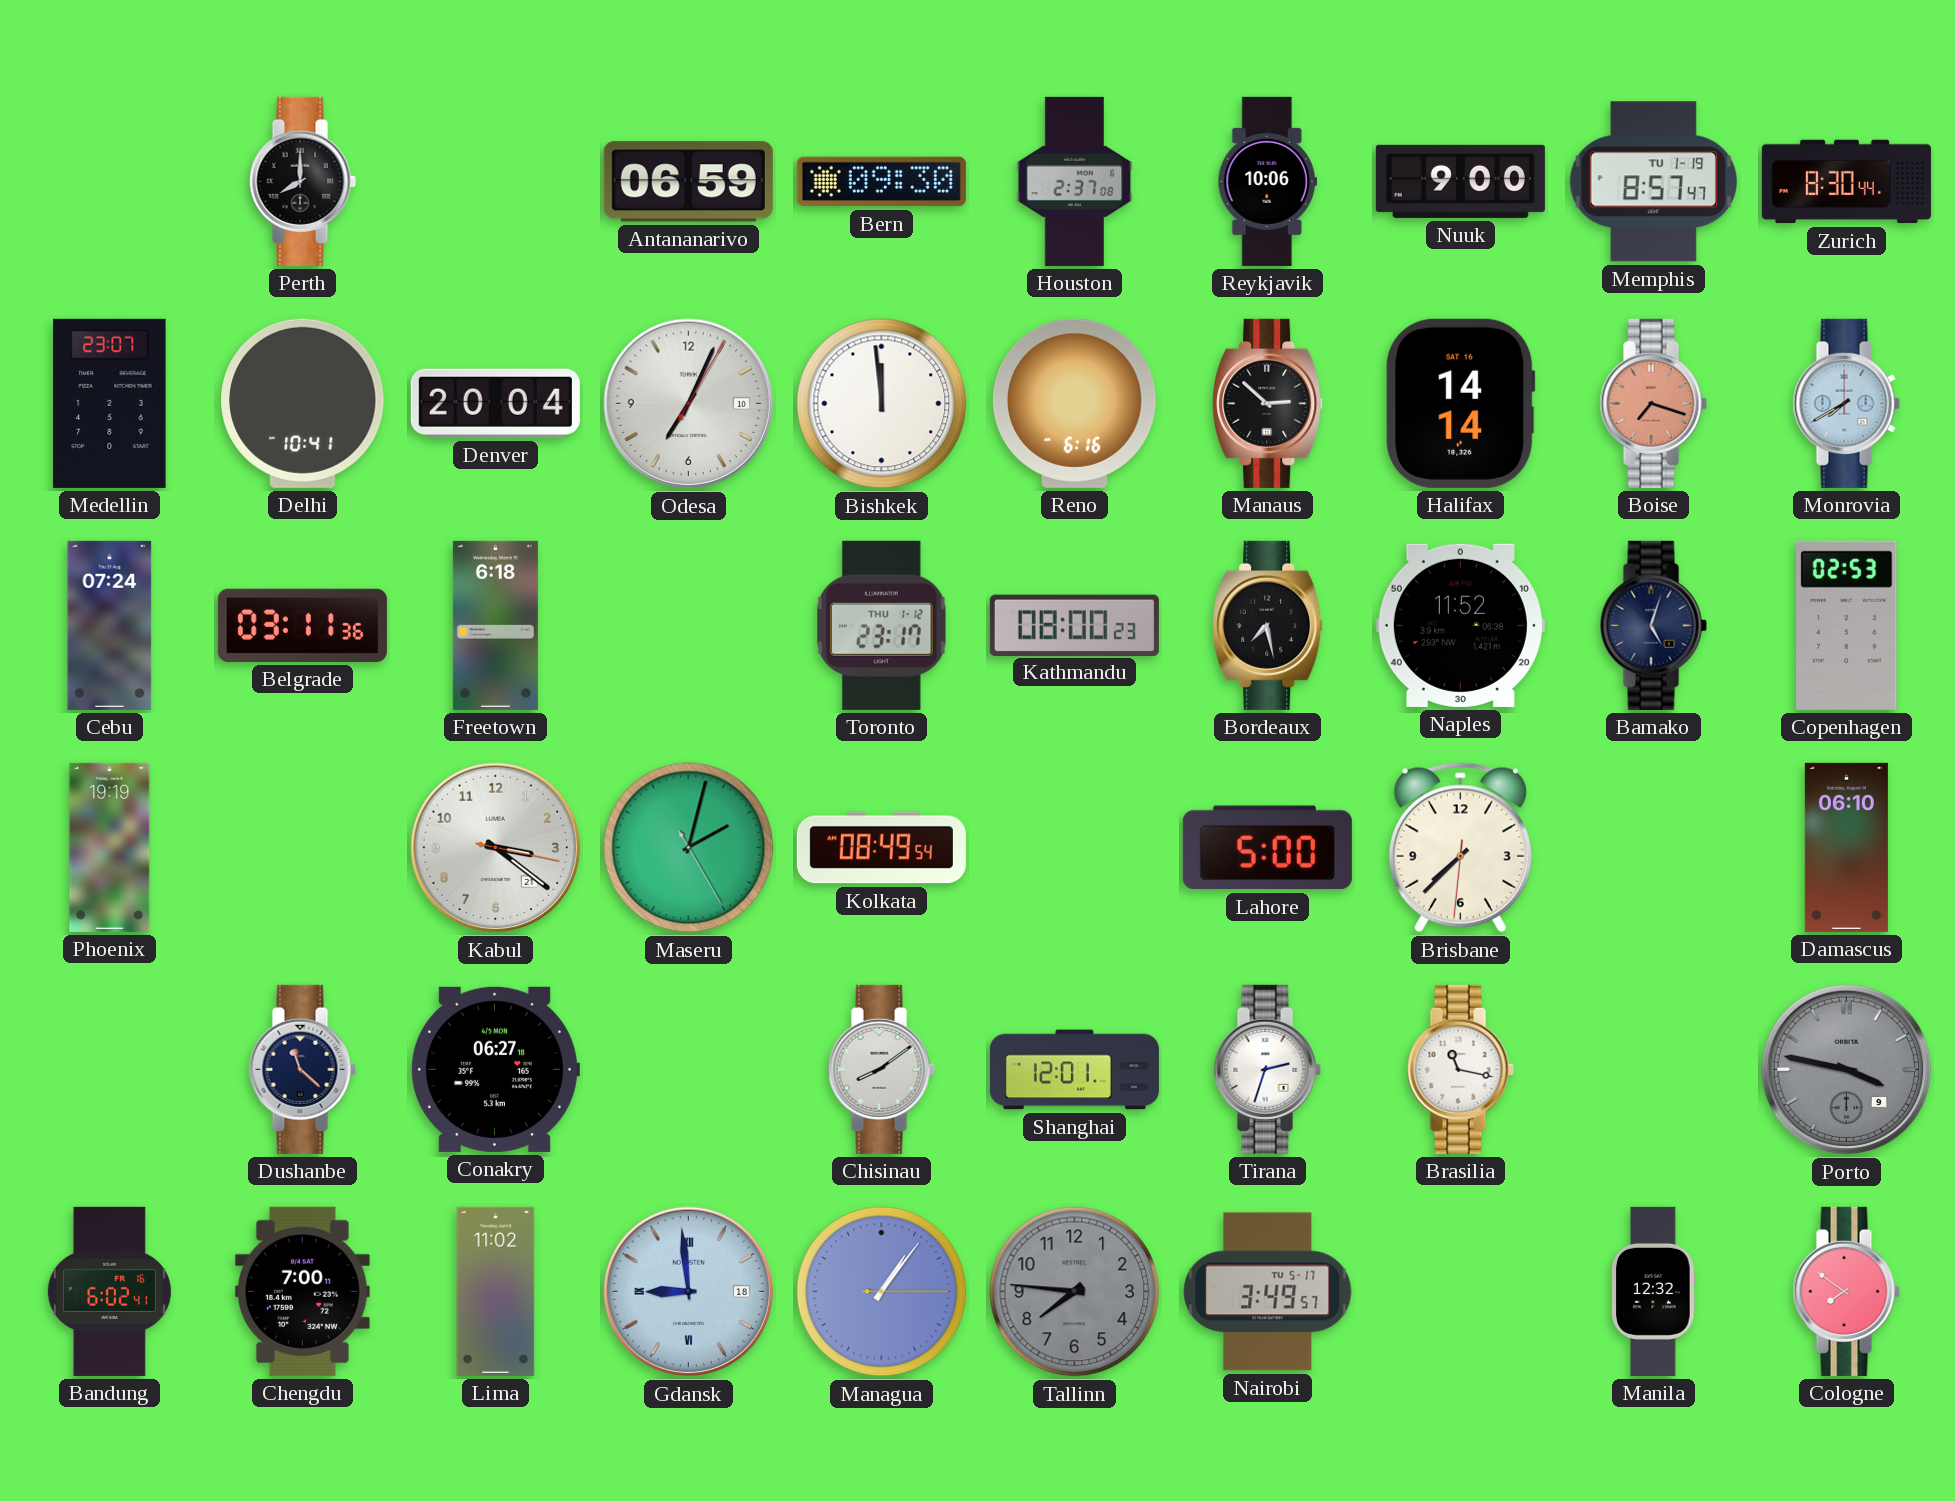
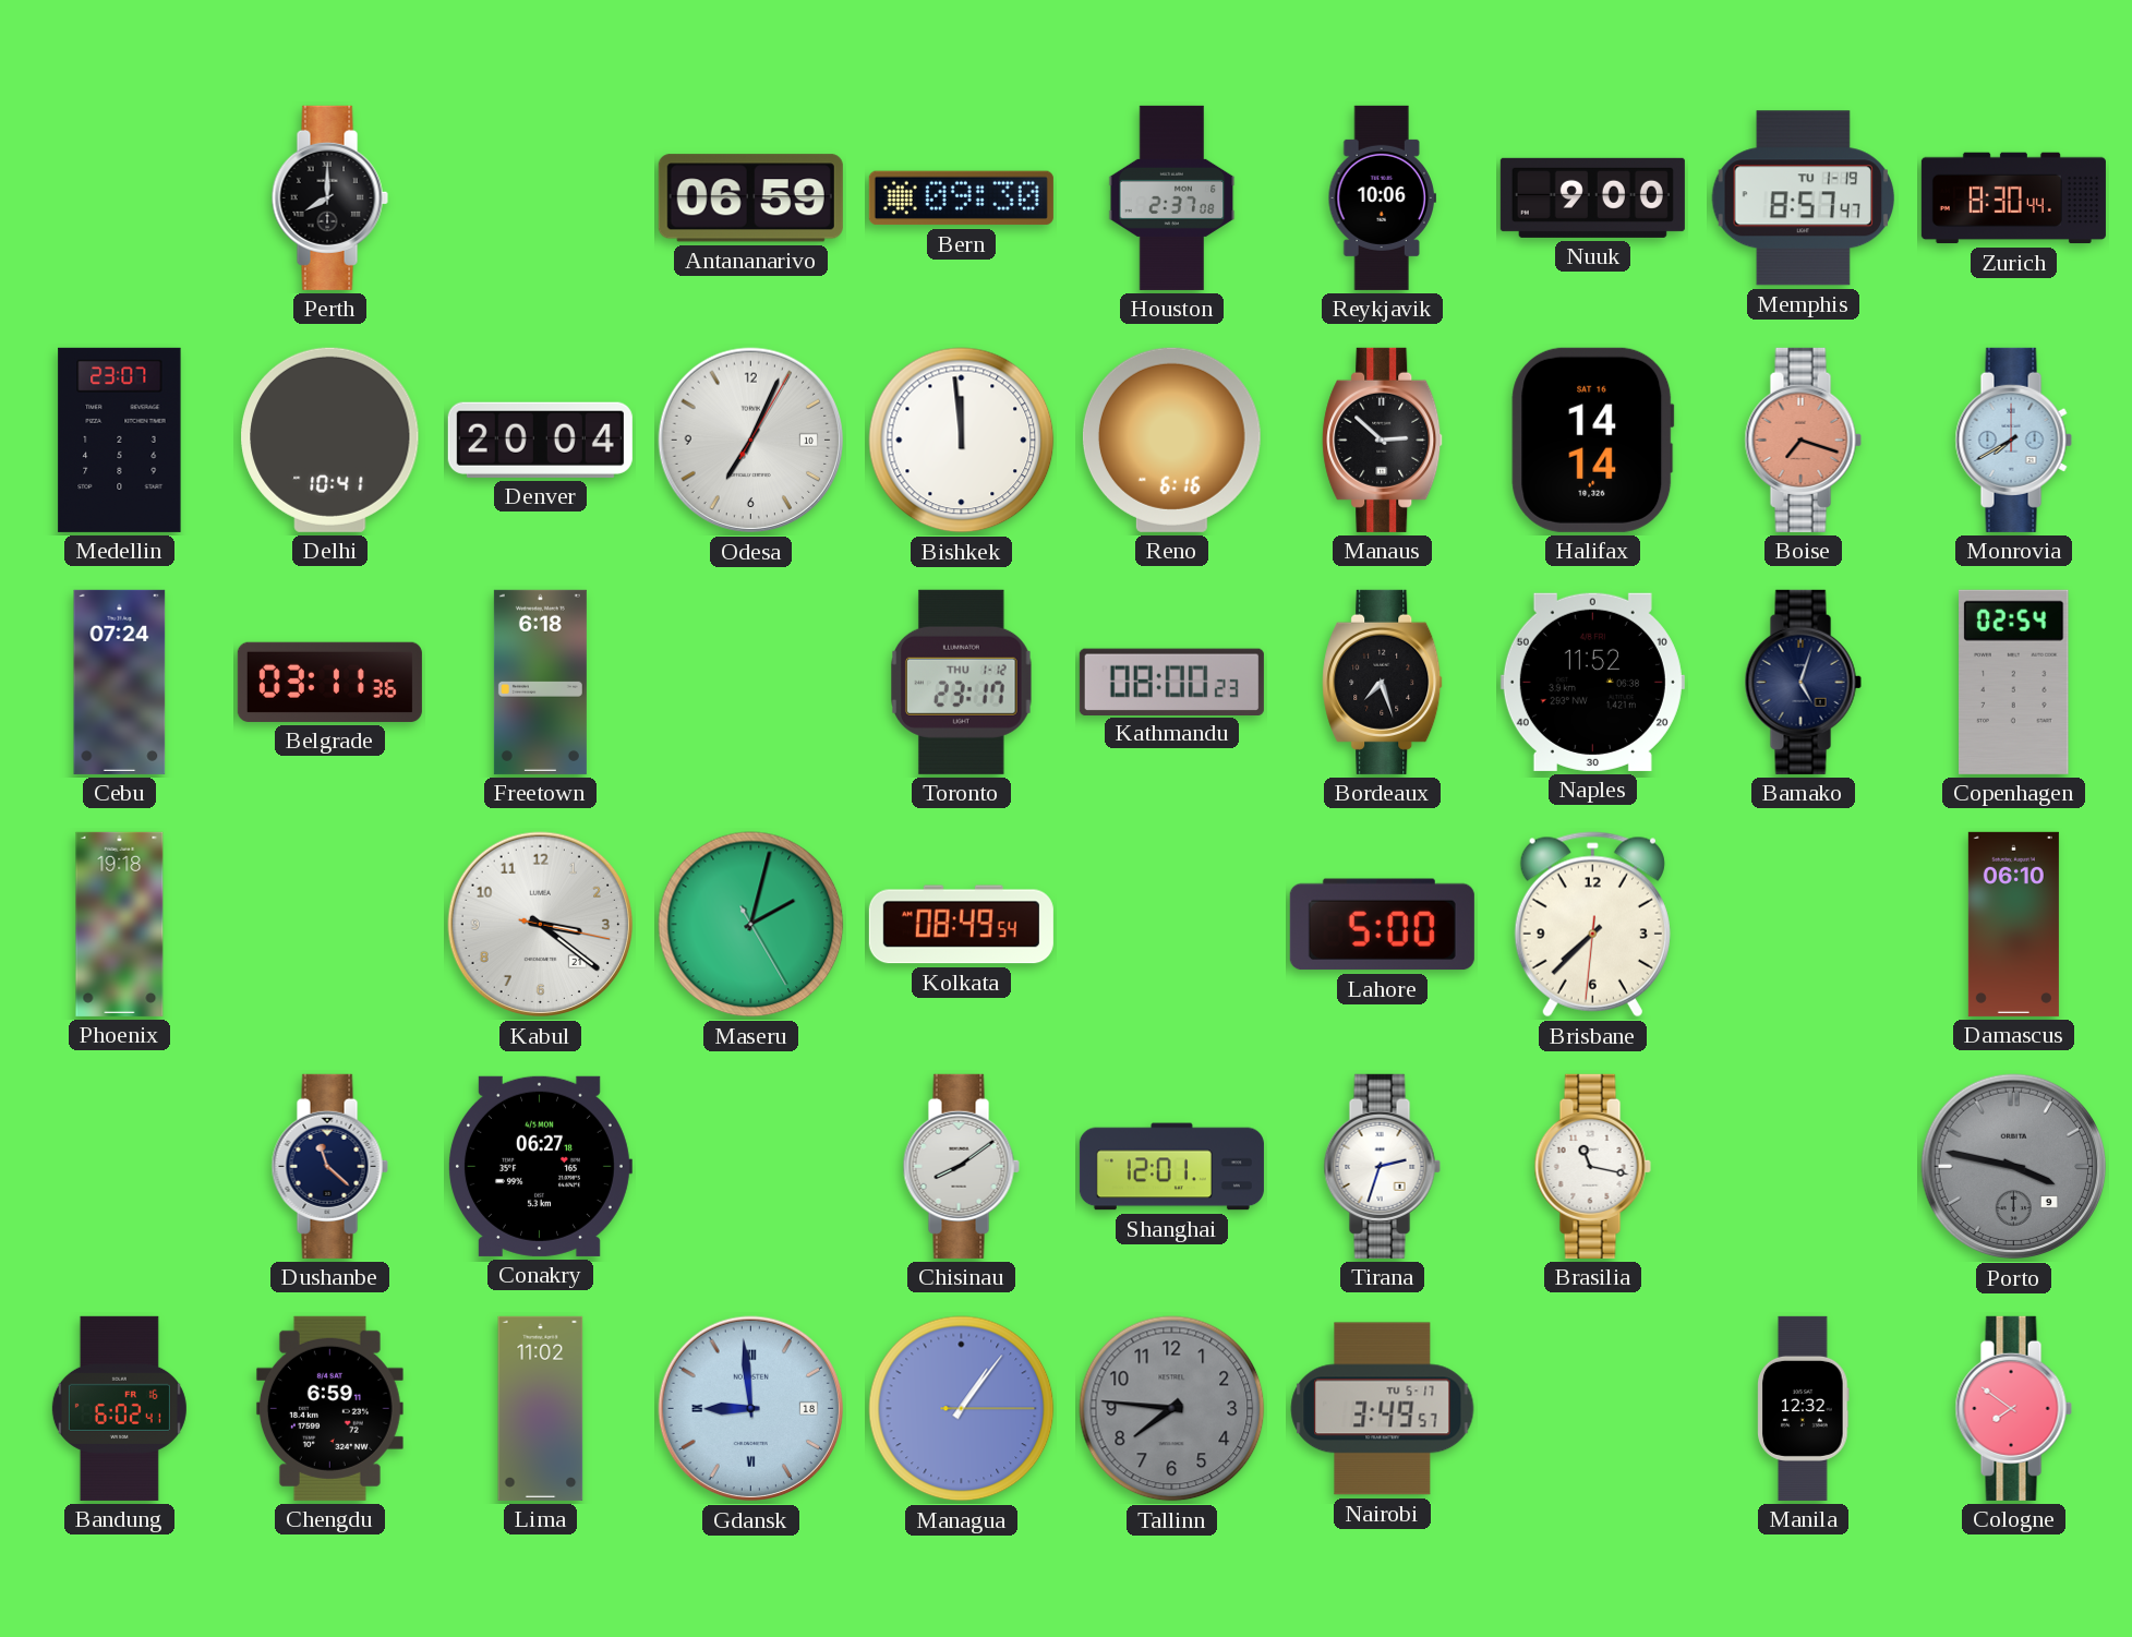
Bordeaux: 7:28 -> 7:27
Copenhagen: 02:53 -> 02:54
Phoenix: 19:19 -> 19:18
Chengdu: 7:00 -> 6:59
